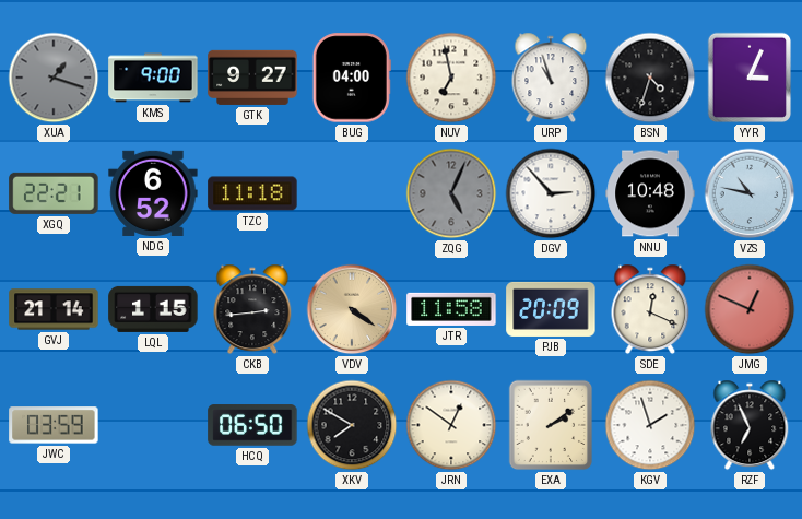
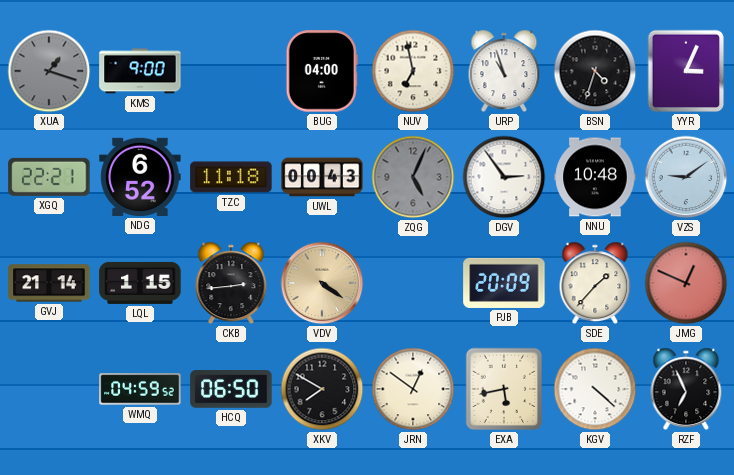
GTK: 9:27 -> none
UWL: none -> 00:43
DGV: 2:53 -> 2:54
VZS: 10:47 -> 9:09
JTR: 11:58 -> none
SDE: 12:19 -> 1:37
JWC: 03:59 -> none
WMQ: none -> 04:59
EXA: 2:09 -> 5:43
KGV: 1:57 -> 4:22
